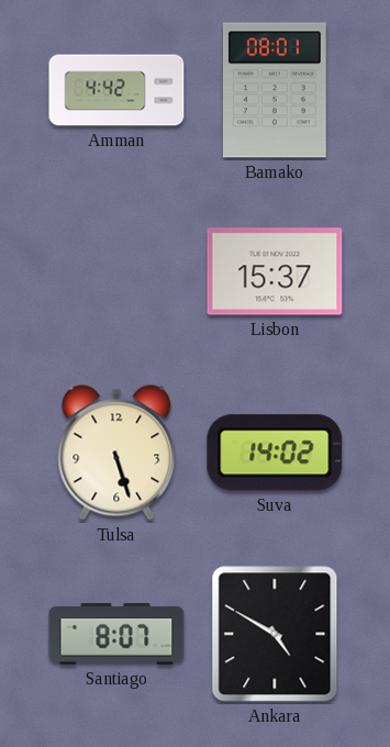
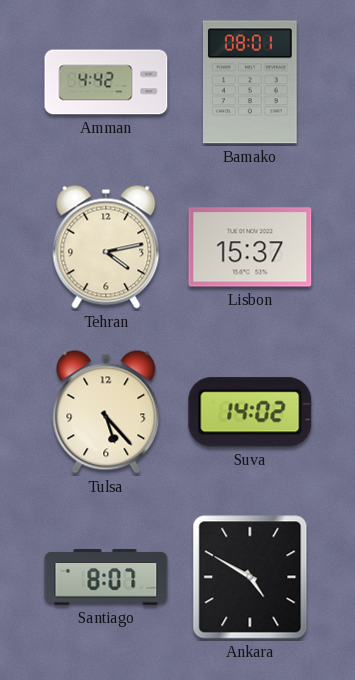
Tehran: none -> 4:13
Tulsa: 5:27 -> 5:23
